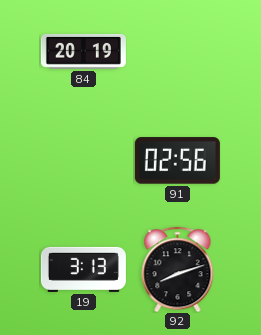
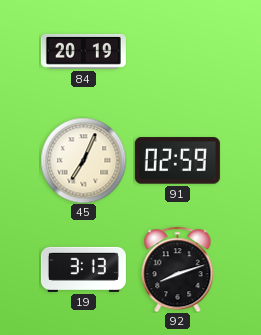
45: none -> 7:04
91: 02:56 -> 02:59
